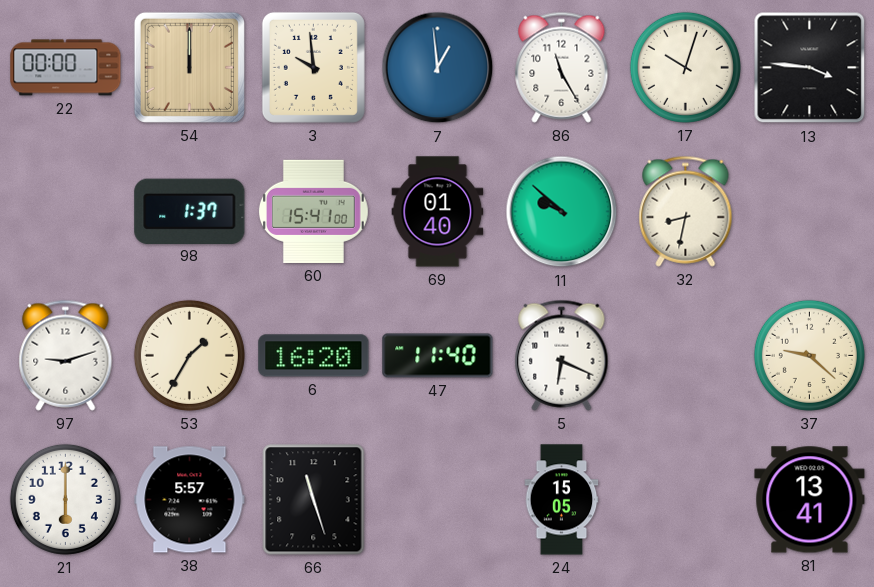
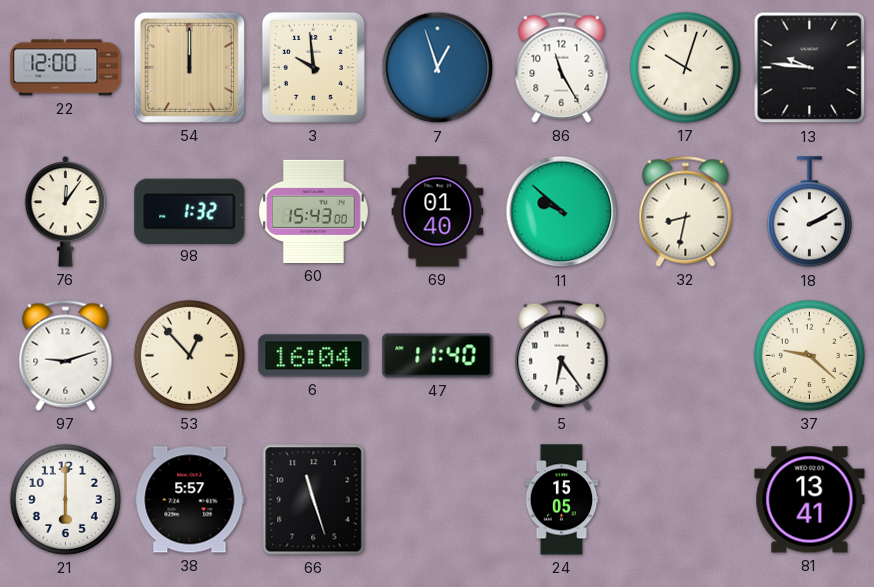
22: 00:00 -> 12:00
7: 12:59 -> 12:57
13: 3:46 -> 9:46
76: none -> 12:06
98: 1:37 -> 1:32
60: 15:41 -> 15:43
18: none -> 2:10
53: 1:35 -> 12:53
6: 16:20 -> 16:04
5: 6:19 -> 6:24
